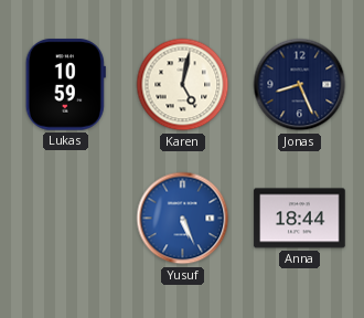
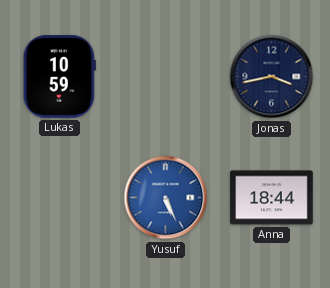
Karen: 5:02 -> none
Jonas: 8:26 -> 3:43
